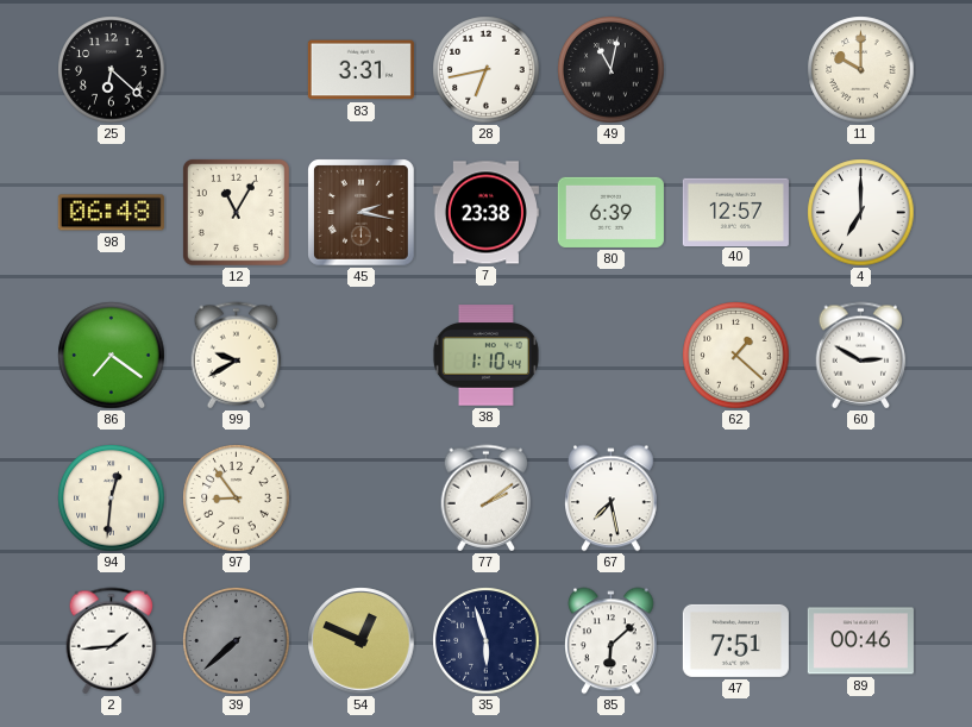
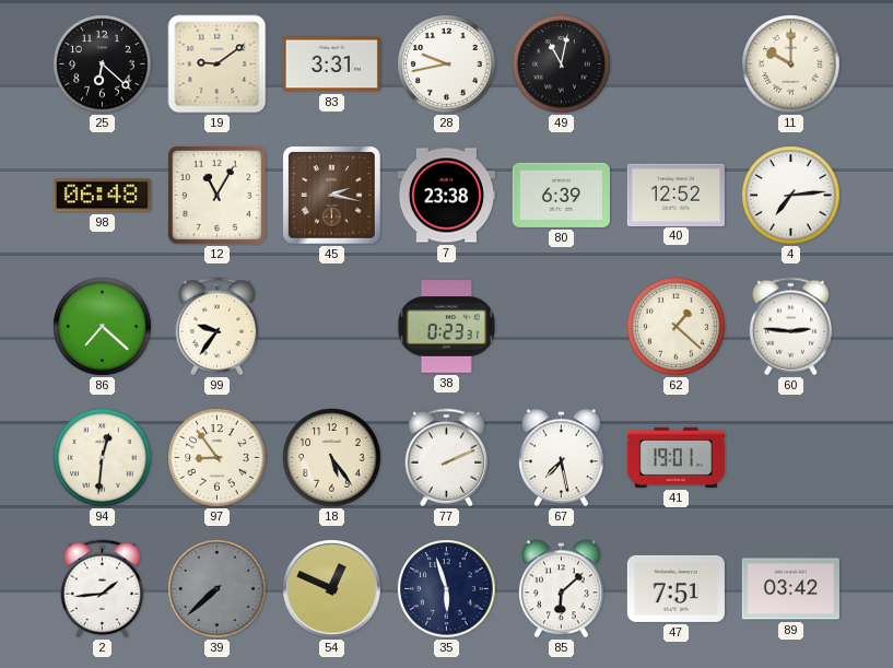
19: none -> 9:09
28: 6:43 -> 9:43
40: 12:57 -> 12:52
4: 7:00 -> 7:14
86: 7:21 -> 7:22
99: 9:40 -> 9:36
38: 1:10 -> 0:23
60: 2:50 -> 2:46
18: none -> 5:24
77: 2:09 -> 2:11
41: none -> 19:01
89: 00:46 -> 03:42
